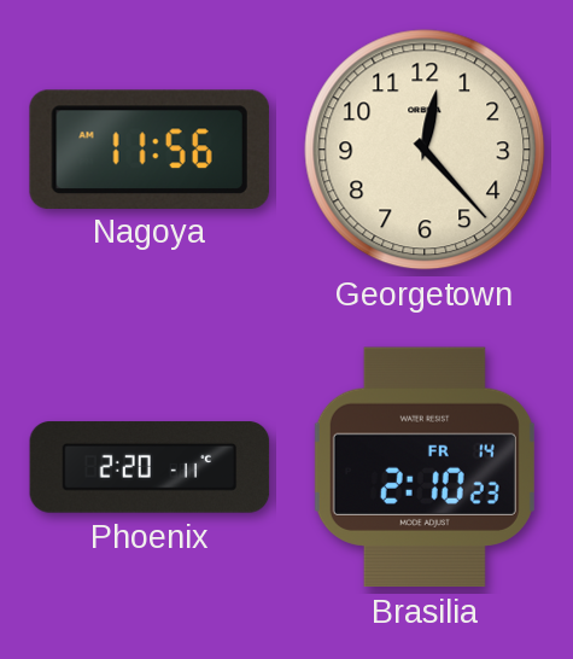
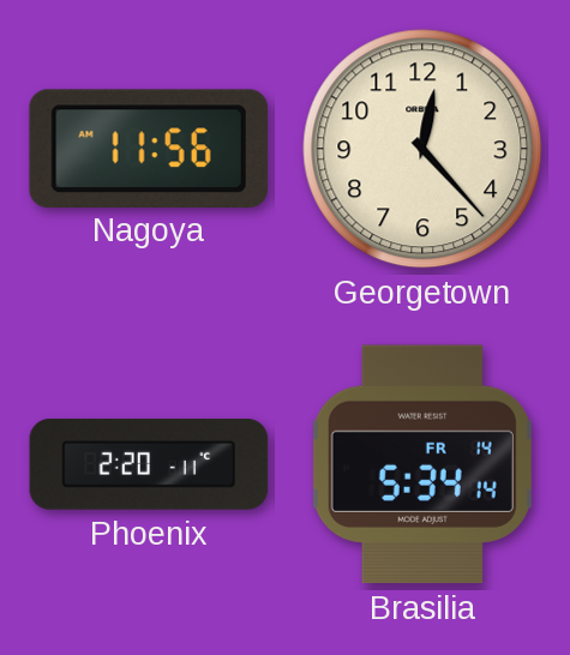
Brasilia: 2:10 -> 5:34
